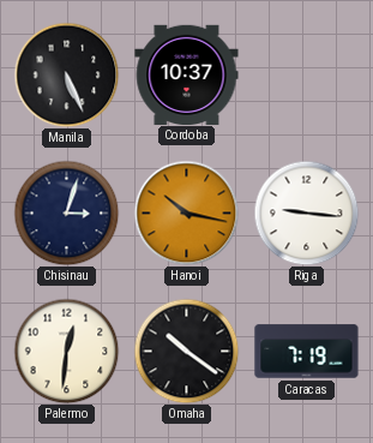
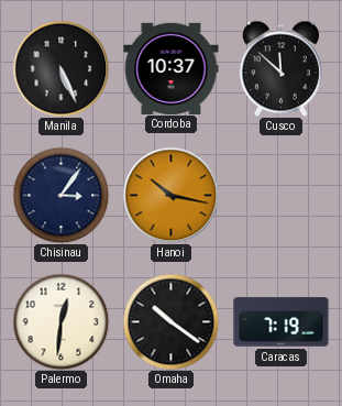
Cusco: none -> 11:52
Chisinau: 3:03 -> 3:06
Riga: 9:16 -> none
